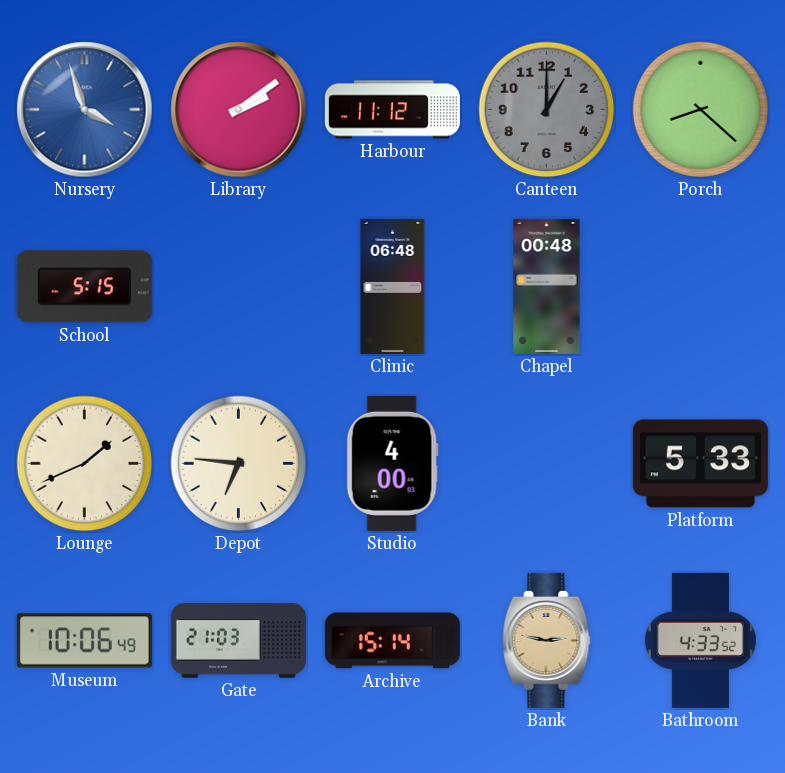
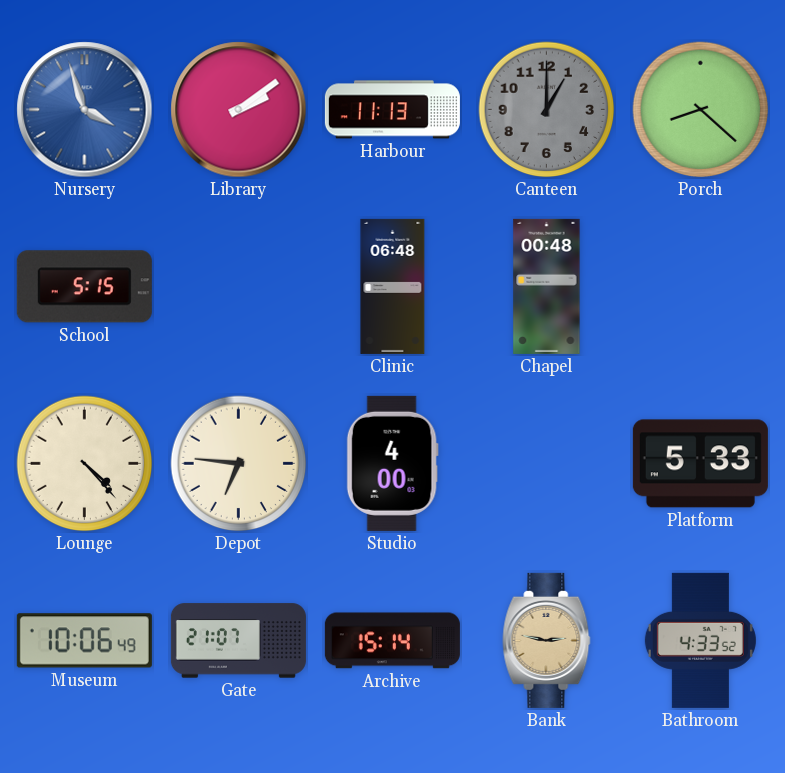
Harbour: 11:12 -> 11:13
Lounge: 1:41 -> 4:23
Gate: 21:03 -> 21:07
